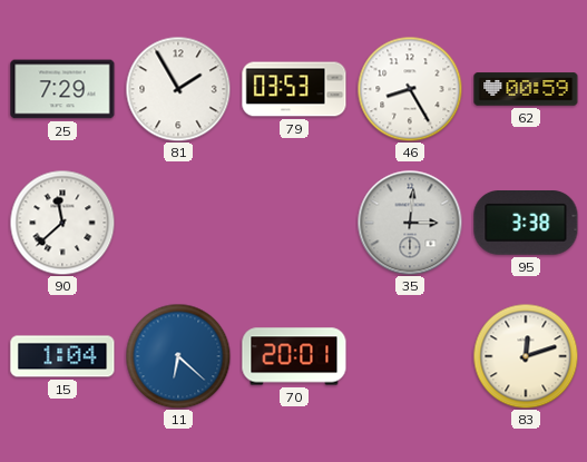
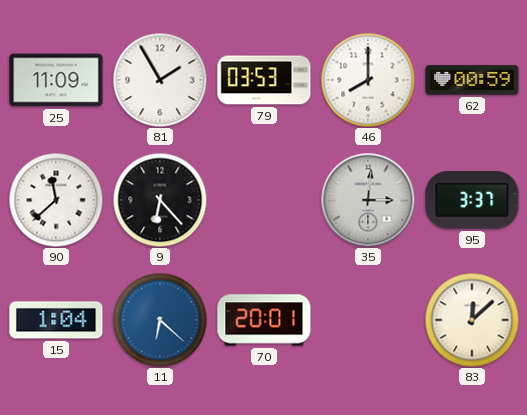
25: 7:29 -> 11:09
46: 8:25 -> 8:00
9: none -> 6:23
95: 3:38 -> 3:37
83: 12:12 -> 12:08
